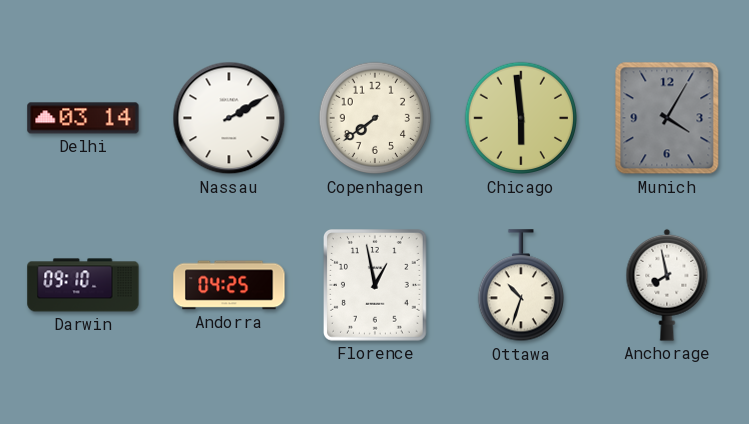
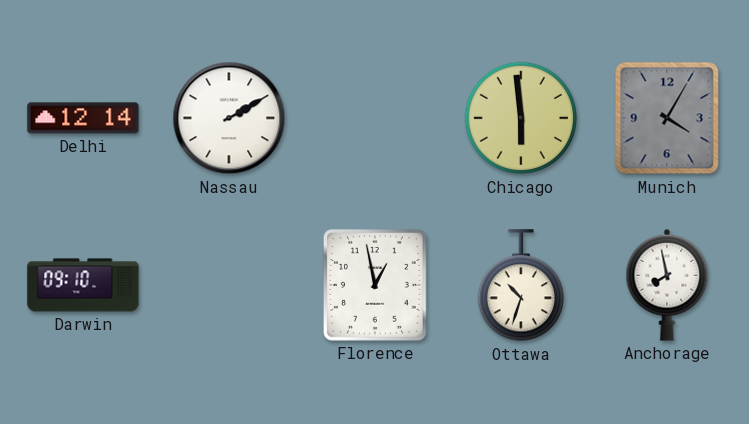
Delhi: 03:14 -> 12:14
Copenhagen: 7:39 -> none
Andorra: 04:25 -> none
